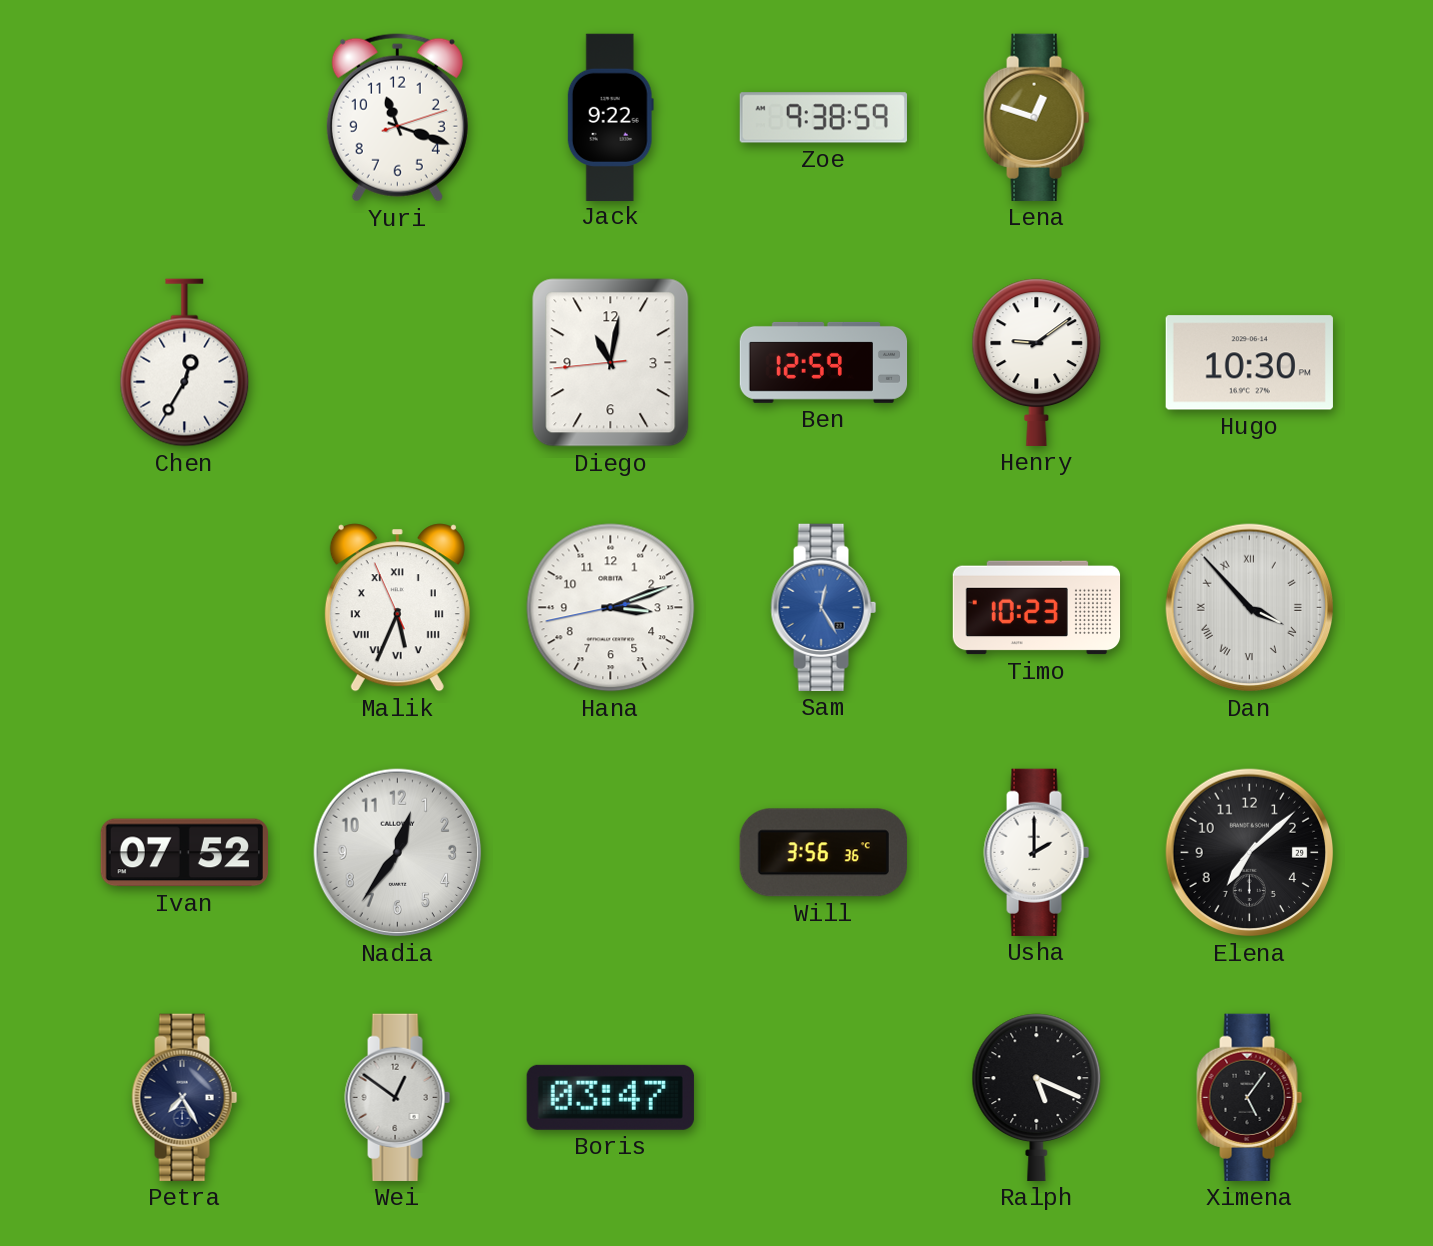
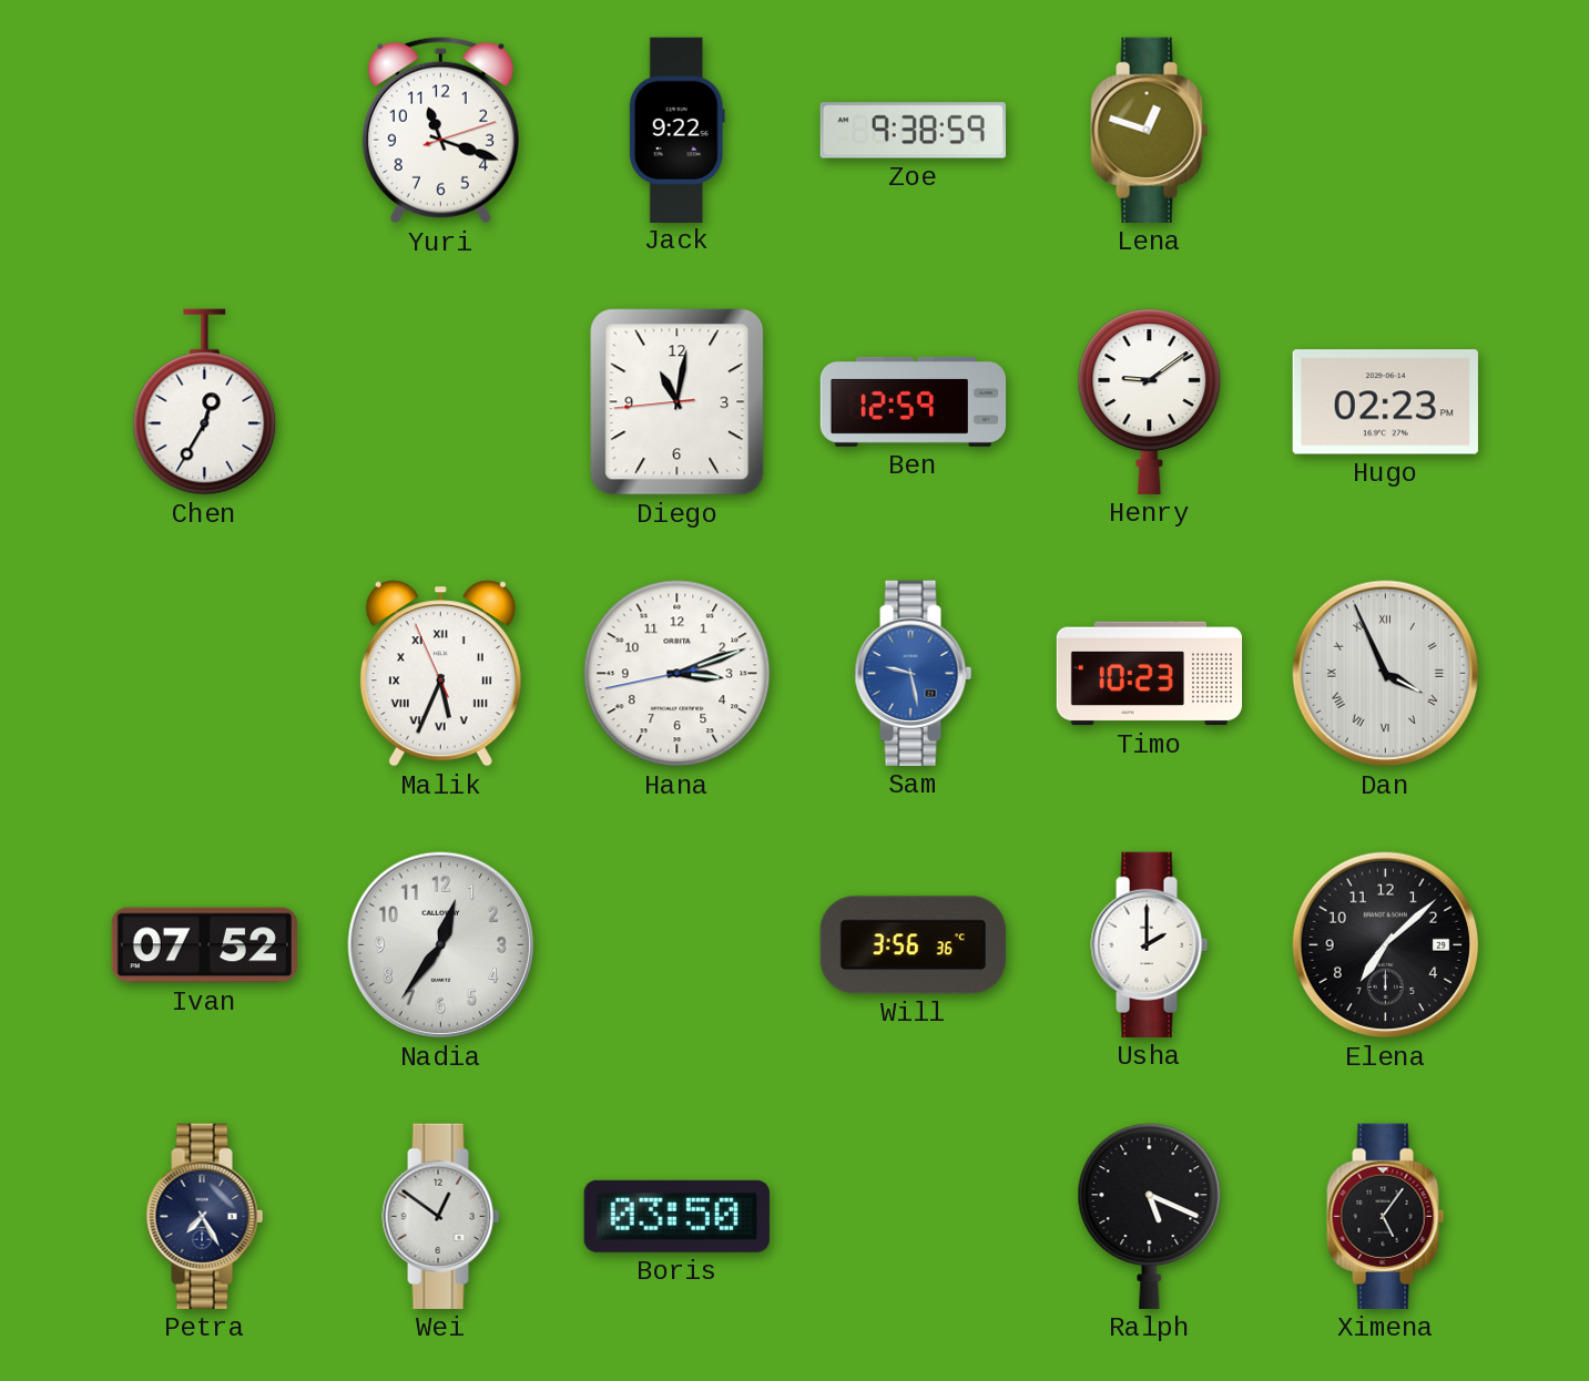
Hugo: 10:30 -> 02:23
Sam: 12:25 -> 9:28
Dan: 3:53 -> 3:56
Boris: 03:47 -> 03:50
